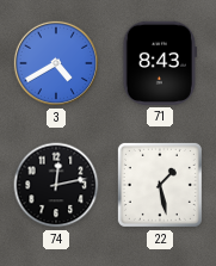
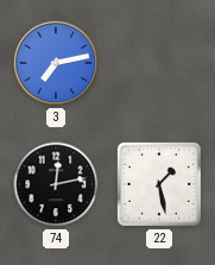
3: 4:40 -> 7:13
71: 8:43 -> none
